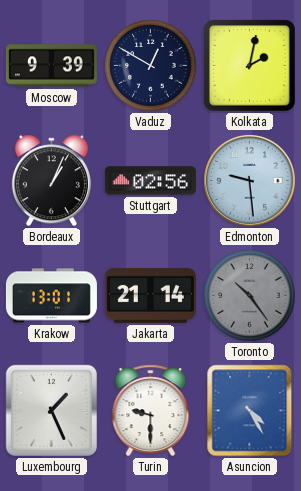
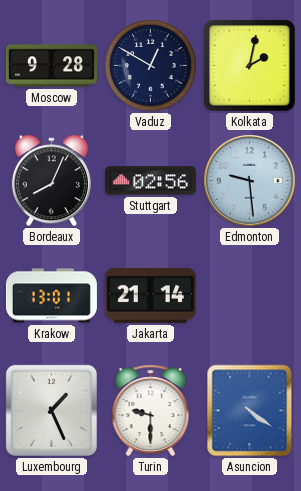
Moscow: 9:39 -> 9:28
Bordeaux: 1:04 -> 8:04
Toronto: 10:24 -> none
Asuncion: 4:25 -> 4:21
